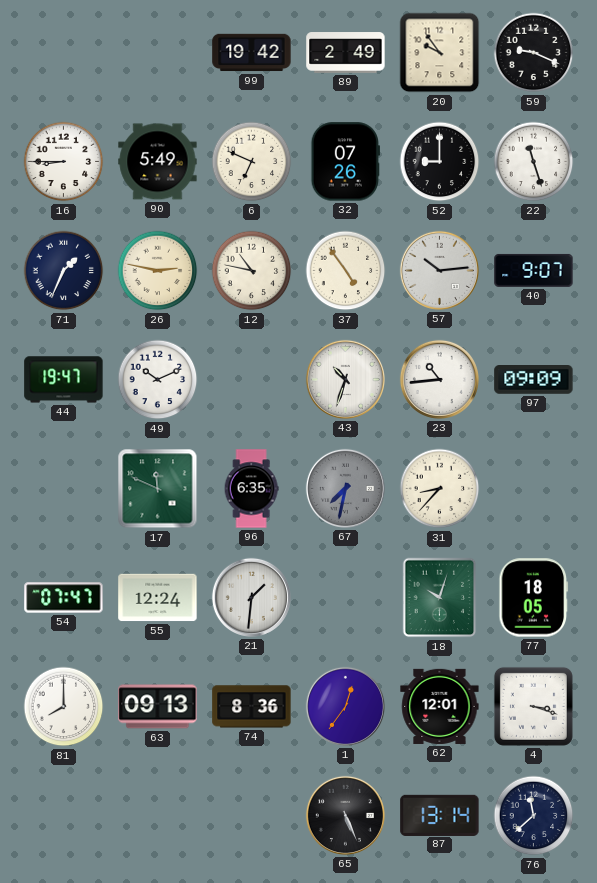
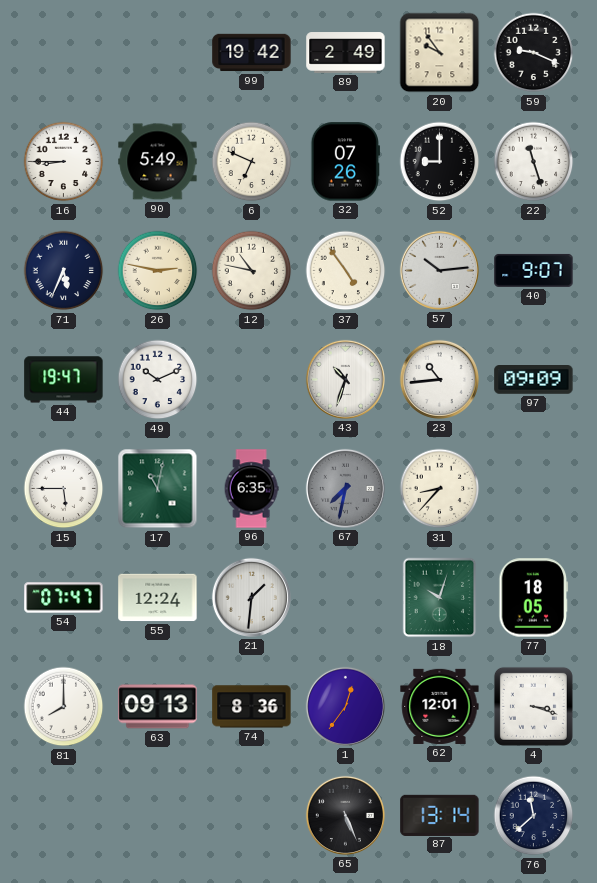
71: 1:34 -> 5:34
15: none -> 5:45
17: 11:49 -> 11:02
